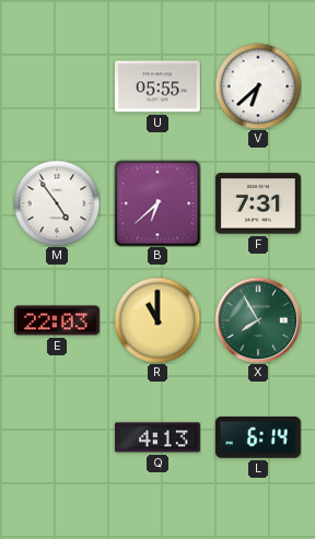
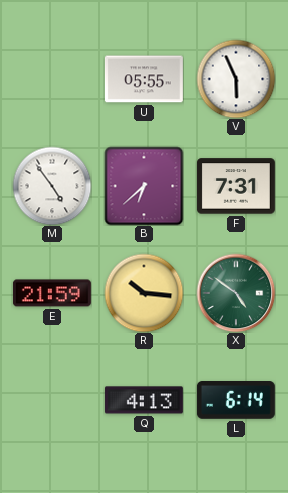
V: 6:38 -> 5:56
E: 22:03 -> 21:59
R: 11:00 -> 10:16
X: 7:55 -> 4:51
